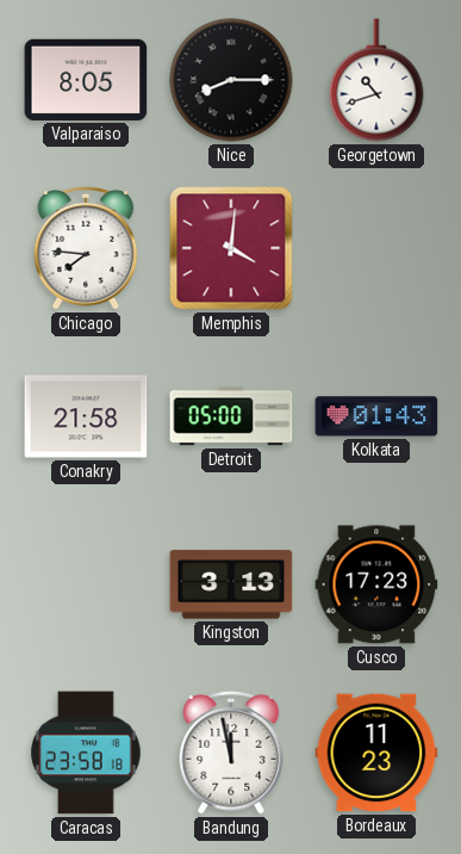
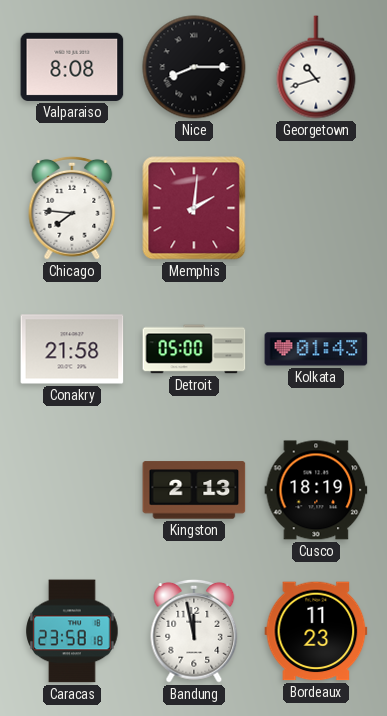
Valparaiso: 8:05 -> 8:08
Memphis: 4:01 -> 2:01
Kingston: 3:13 -> 2:13
Cusco: 17:23 -> 18:19
